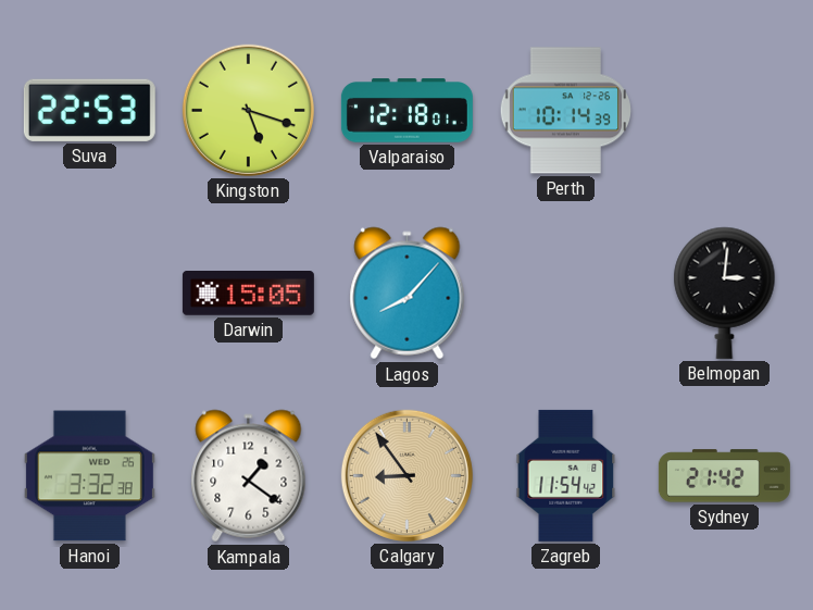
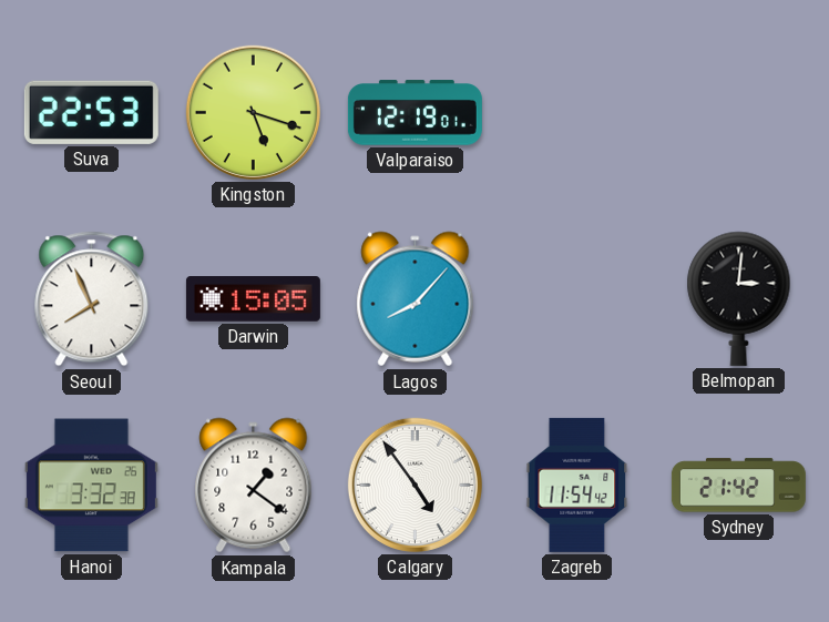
Valparaiso: 12:18 -> 12:19
Perth: 10:14 -> none
Seoul: none -> 7:56
Calgary: 8:54 -> 4:54
Calgary dial: champagne -> white
